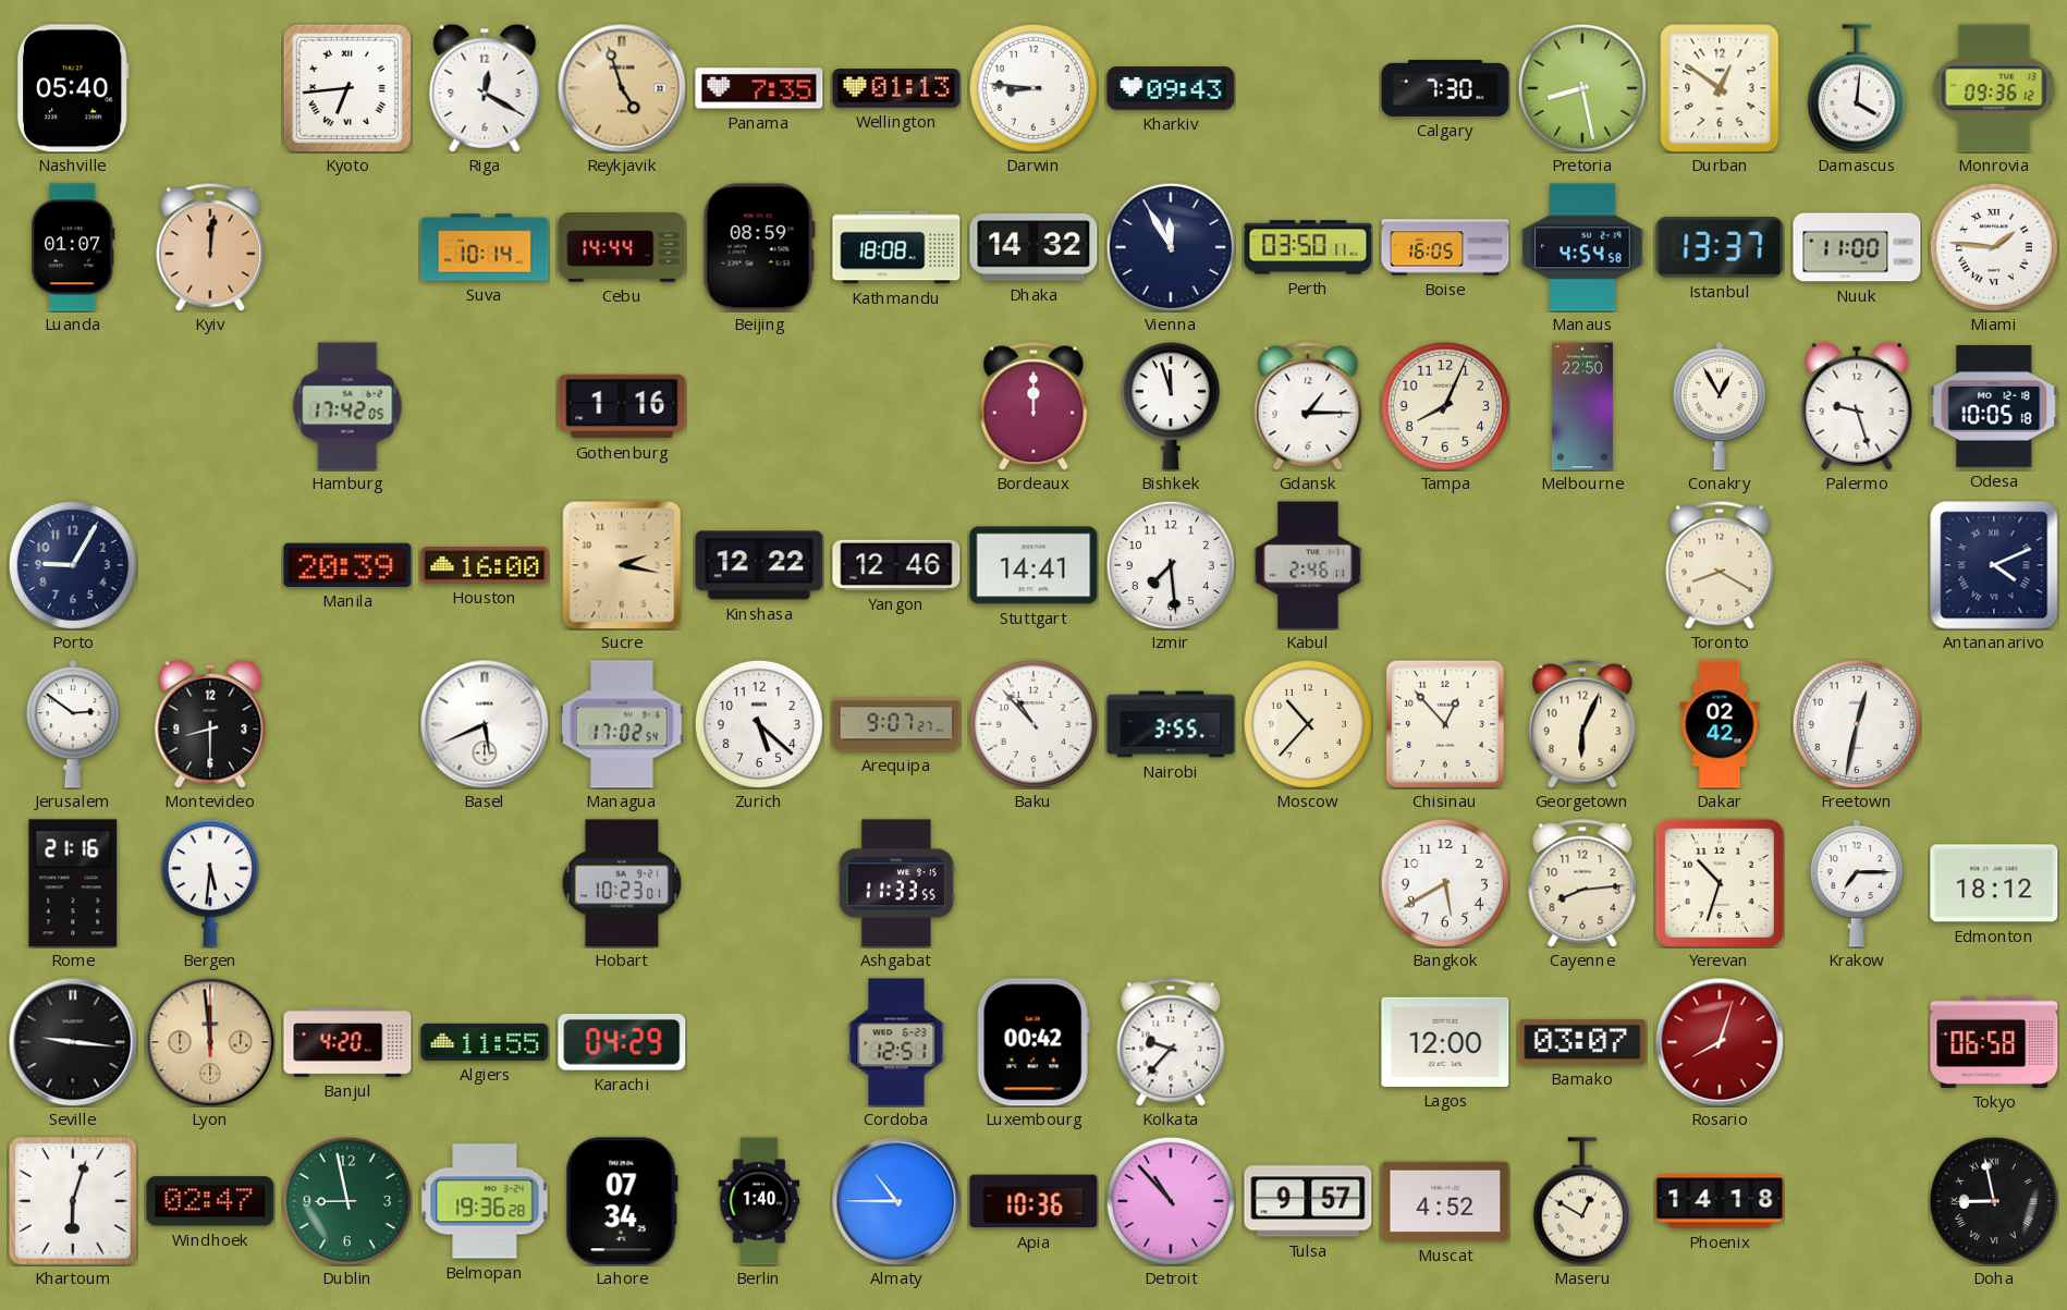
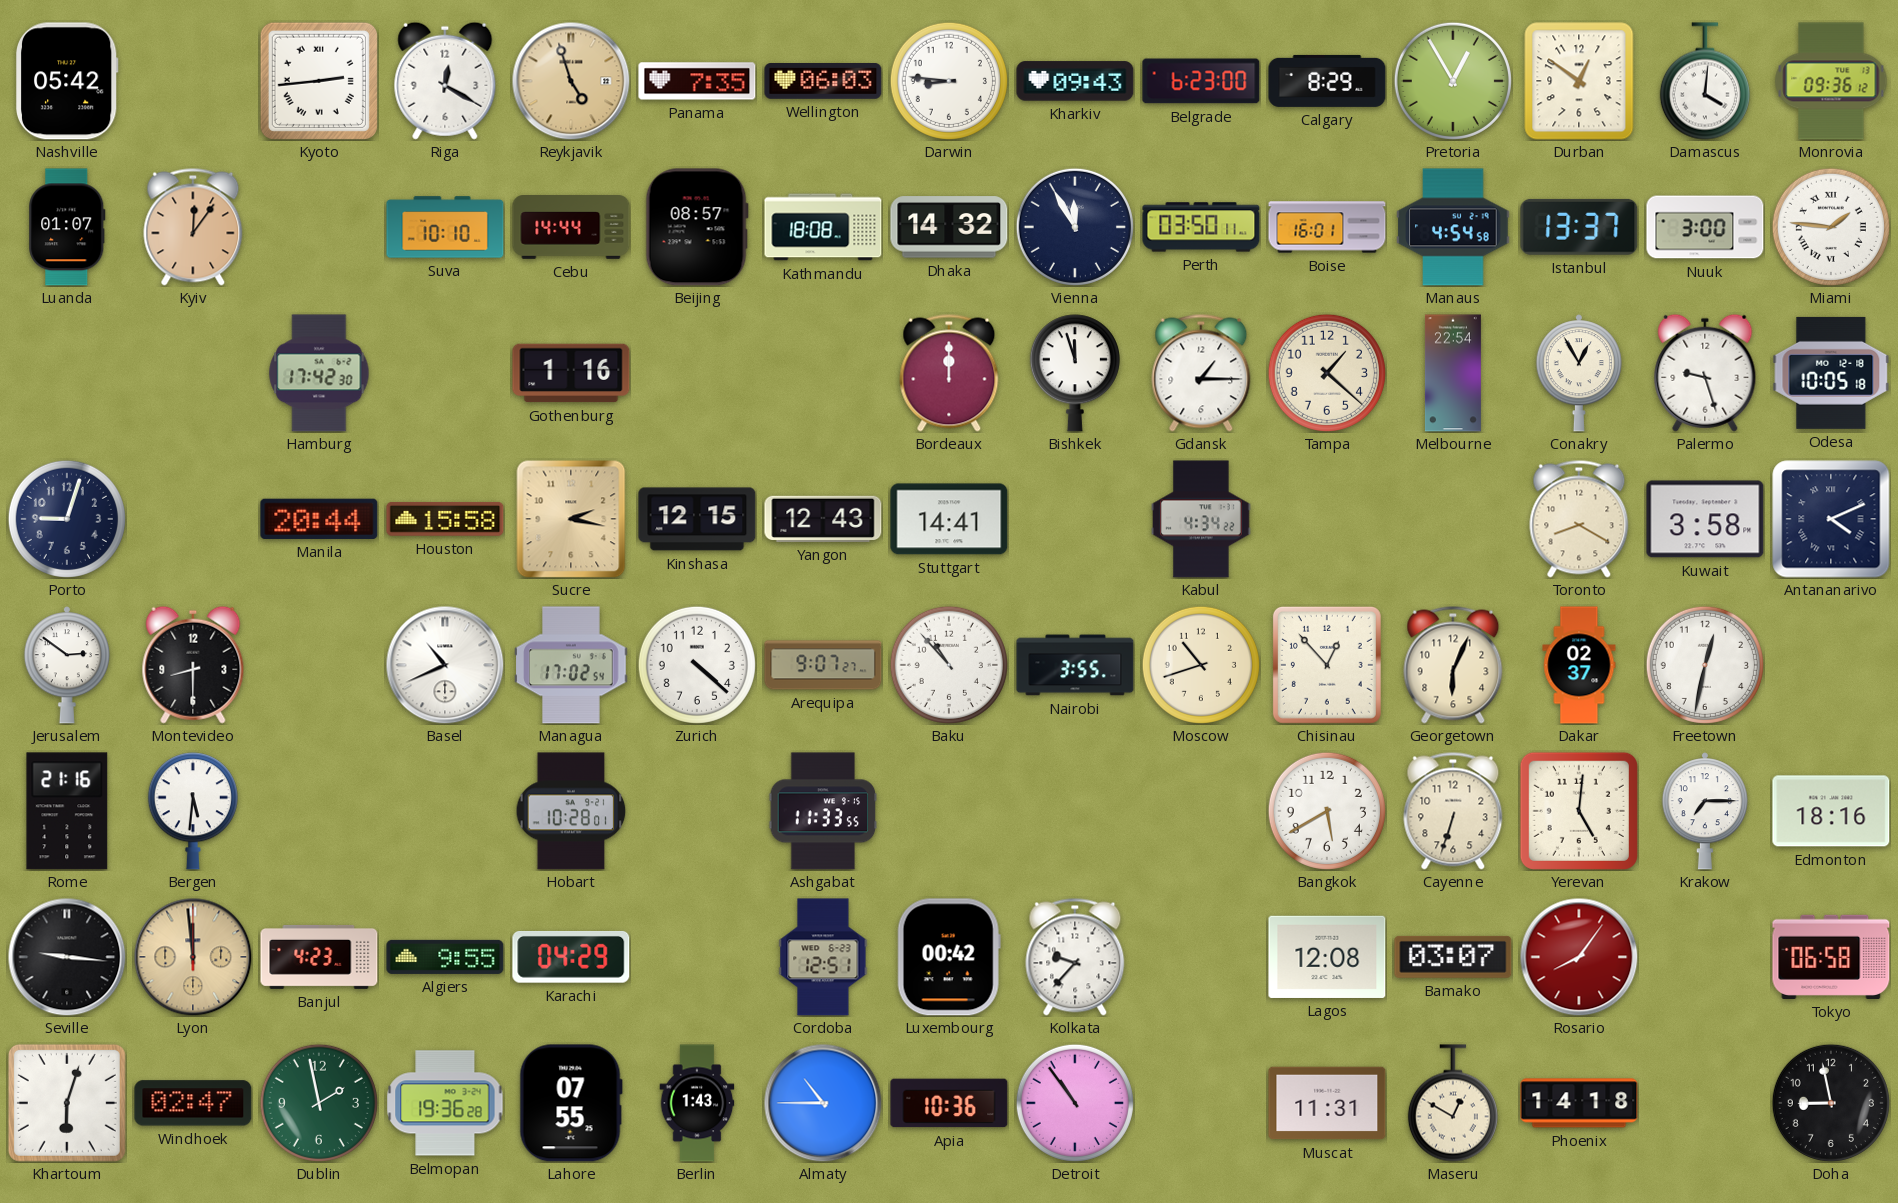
Nashville: 05:40 -> 05:42
Kyoto: 6:44 -> 2:44
Wellington: 01:13 -> 06:03
Belgrade: none -> 6:23
Calgary: 7:30 -> 8:29
Pretoria: 8:28 -> 12:55
Kyiv: 12:01 -> 12:06
Suva: 10:14 -> 10:10
Beijing: 08:59 -> 08:57
Boise: 16:05 -> 16:01
Nuuk: 11:00 -> 3:00
Hamburg: 17:42:05 -> 17:42:30
Tampa: 8:04 -> 1:22
Melbourne: 22:50 -> 22:54
Porto: 9:05 -> 9:03
Manila: 20:39 -> 20:44
Houston: 16:00 -> 15:58
Kinshasa: 12:22 -> 12:15
Yangon: 12:46 -> 12:43
Izmir: 7:29 -> none
Kabul: 2:46 -> 4:34
Kuwait: none -> 3:58
Basel: 5:41 -> 10:41
Zurich: 5:22 -> 4:22
Moscow: 10:37 -> 10:42
Dakar: 02:42 -> 02:37
Hobart: 10:23 -> 10:28
Cayenne: 8:14 -> 6:33
Yerevan: 10:33 -> 5:01
Edmonton: 18:12 -> 18:16
Banjul: 4:20 -> 4:23
Algiers: 11:55 -> 9:55
Lagos: 12:00 -> 12:08
Rosario: 8:03 -> 8:06
Dublin: 8:58 -> 1:58
Lahore: 07:34 -> 07:55
Berlin: 1:40 -> 1:43
Detroit: 10:53 -> 10:54
Tulsa: 9:57 -> none
Muscat: 4:52 -> 11:31
Doha numerals: Roman -> Arabic
